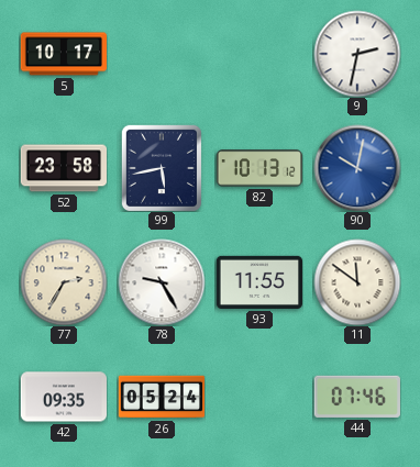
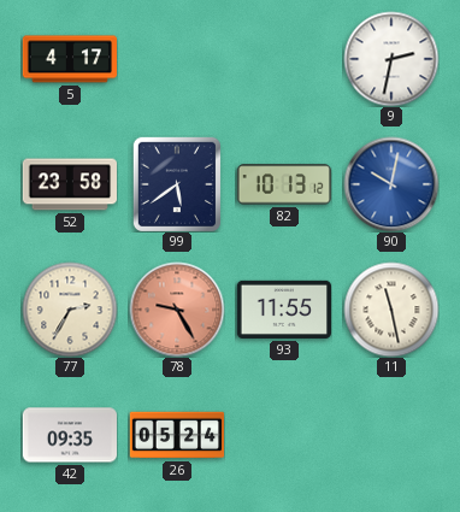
5: 10:17 -> 4:17
99: 5:43 -> 5:39
78 dial: white -> salmon
11: 11:51 -> 11:28
44: 07:46 -> none
